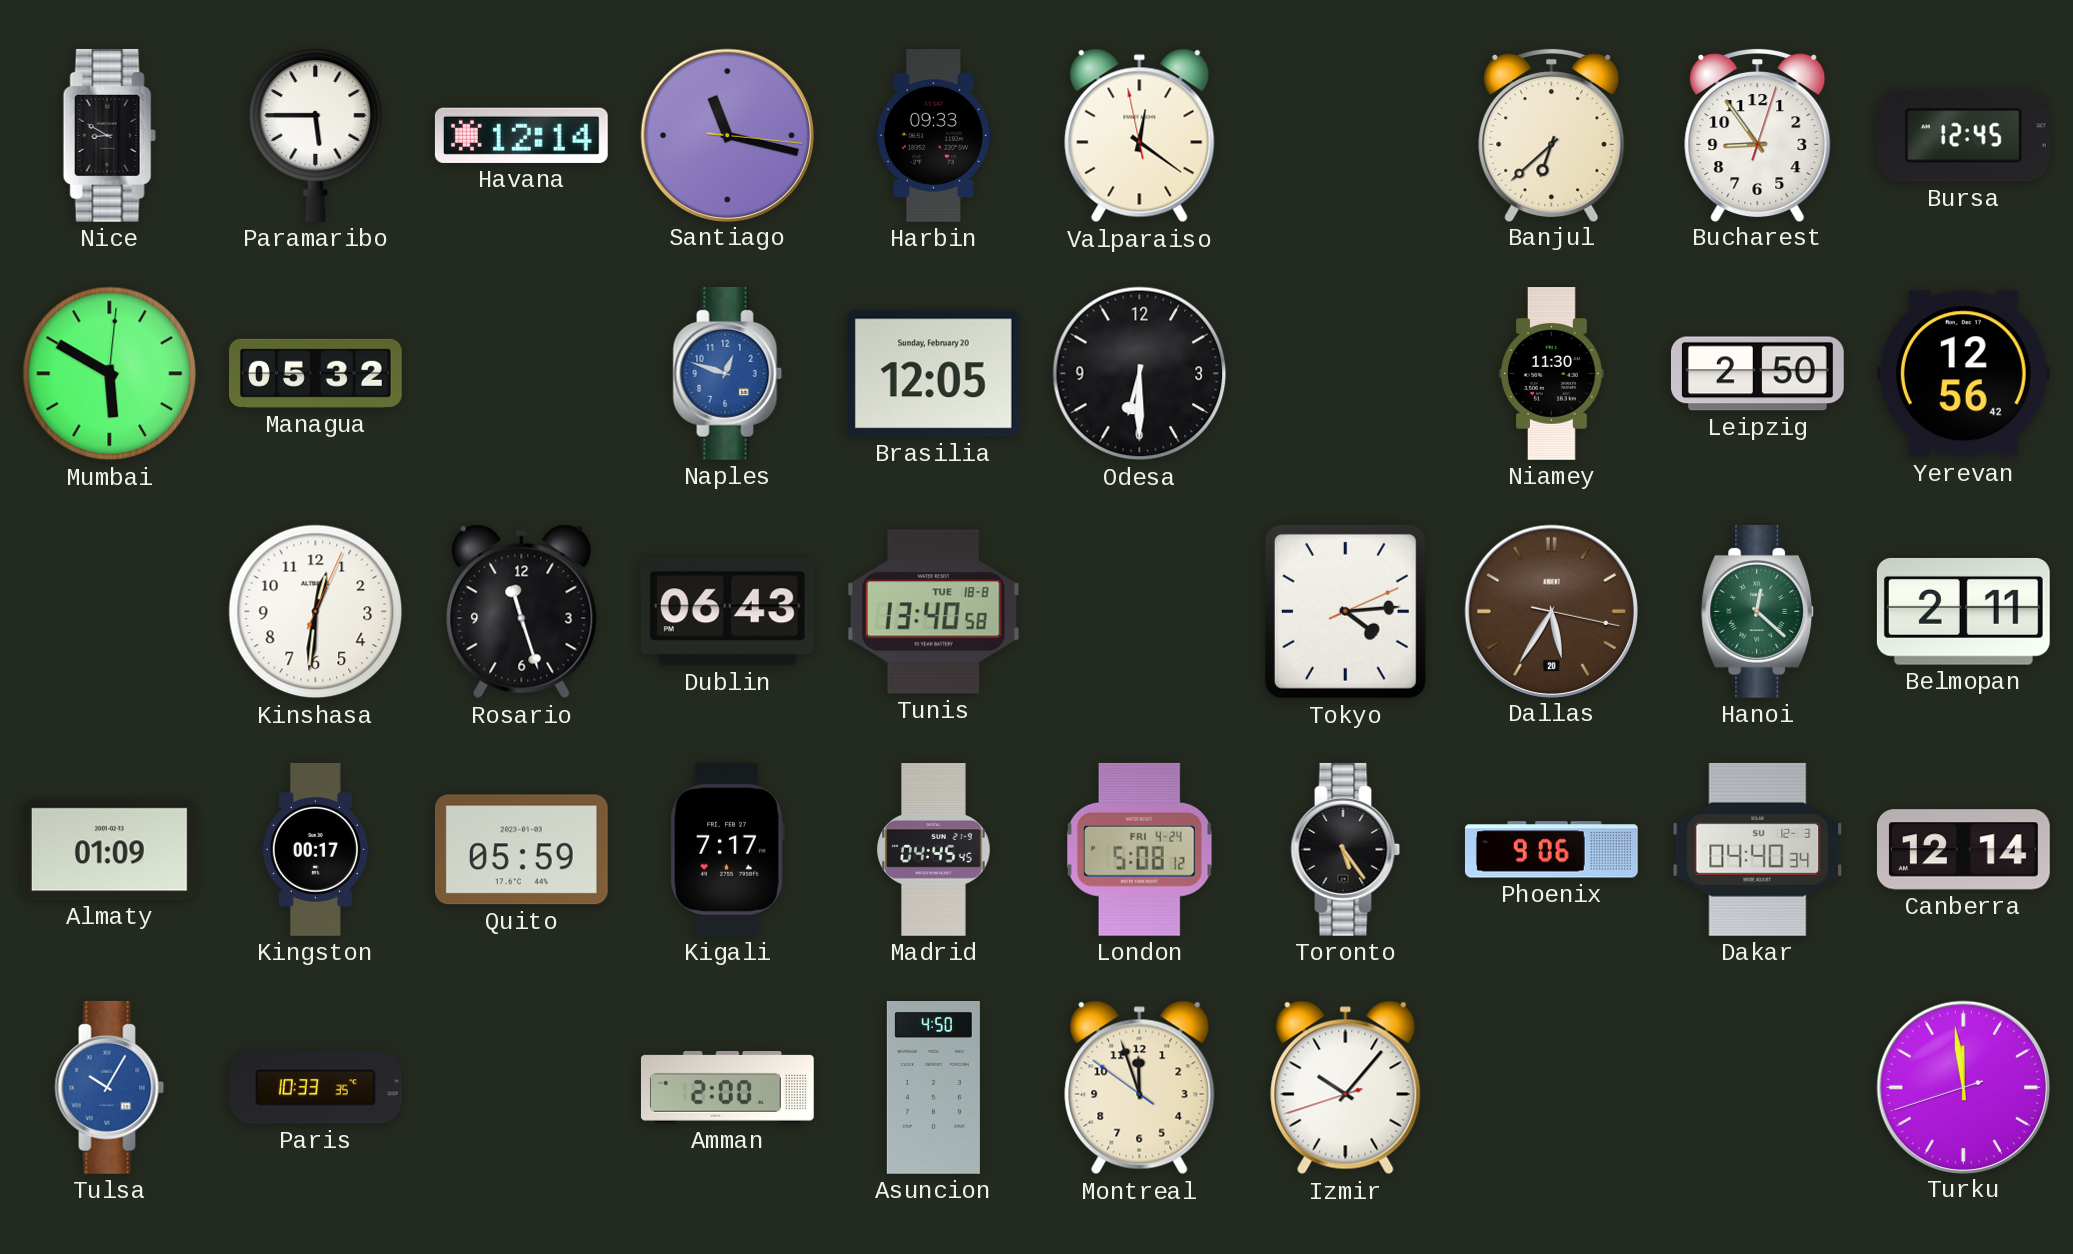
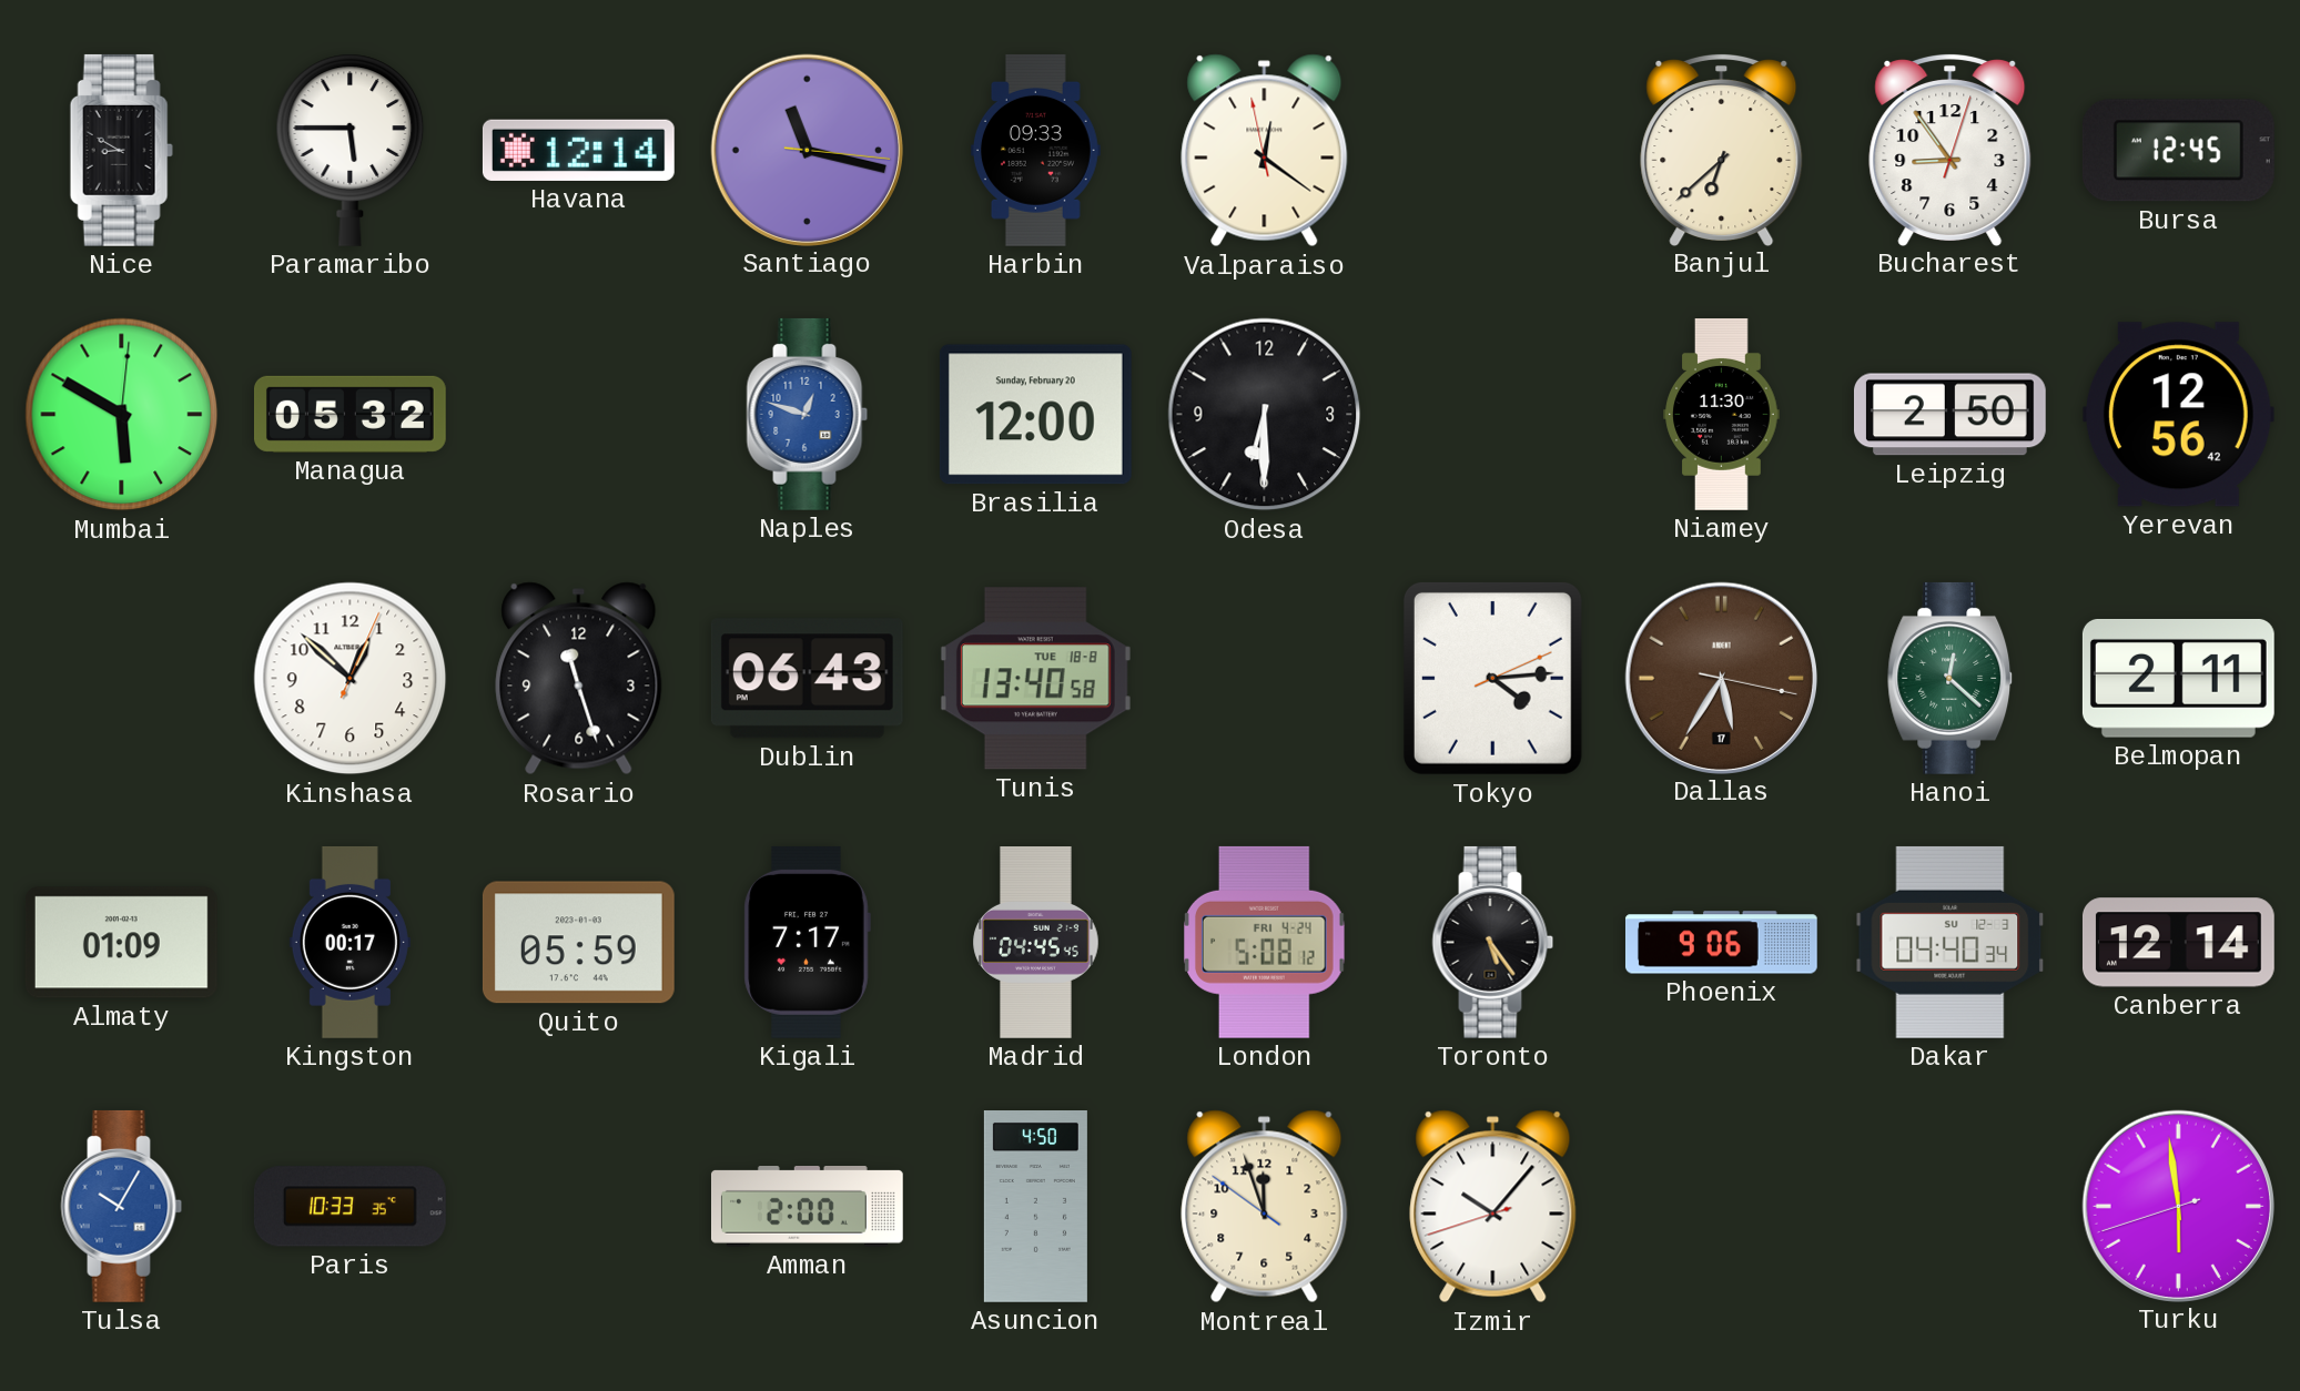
Brasilia: 12:05 -> 12:00
Kinshasa: 12:31 -> 12:52
Dallas date: 20 -> 17
Turku: 11:58 -> 5:58
